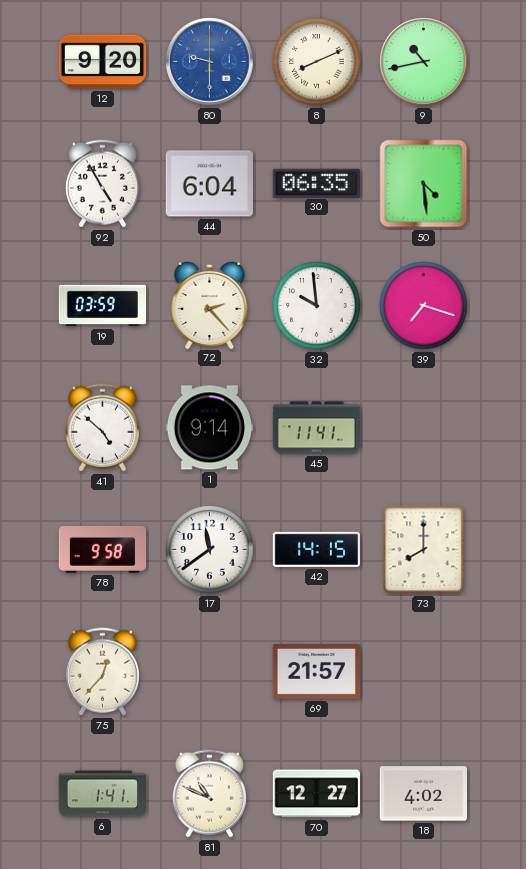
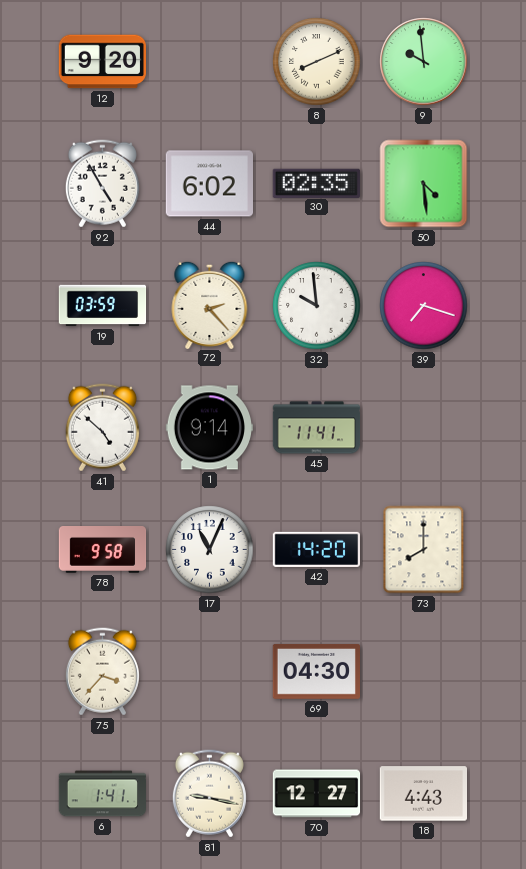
80: 9:30 -> none
9: 10:43 -> 9:59
44: 6:04 -> 6:02
30: 06:35 -> 02:35
17: 11:39 -> 11:04
42: 14:15 -> 14:20
75: 12:37 -> 3:37
69: 21:57 -> 04:30
81: 10:49 -> 9:17
18: 4:02 -> 4:43
